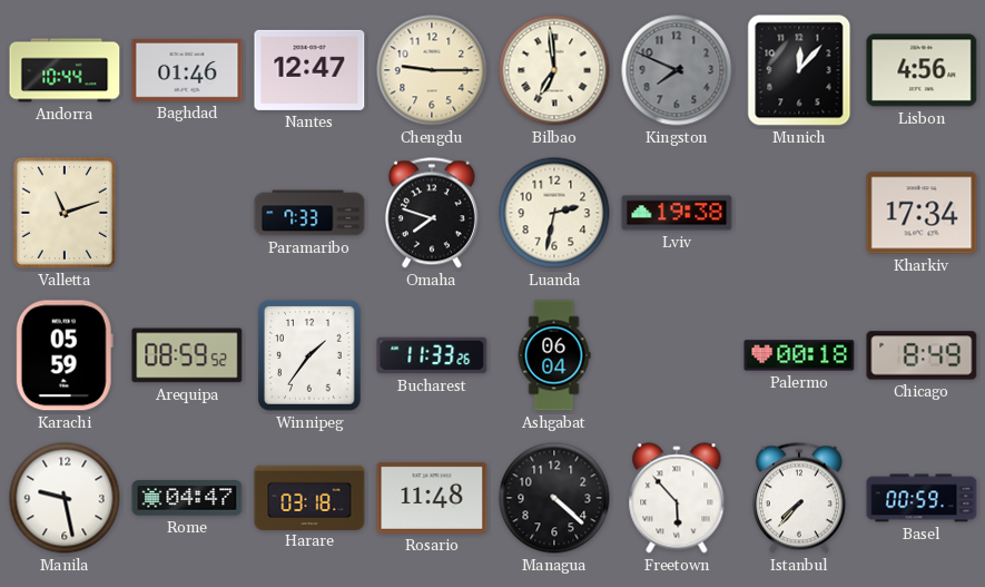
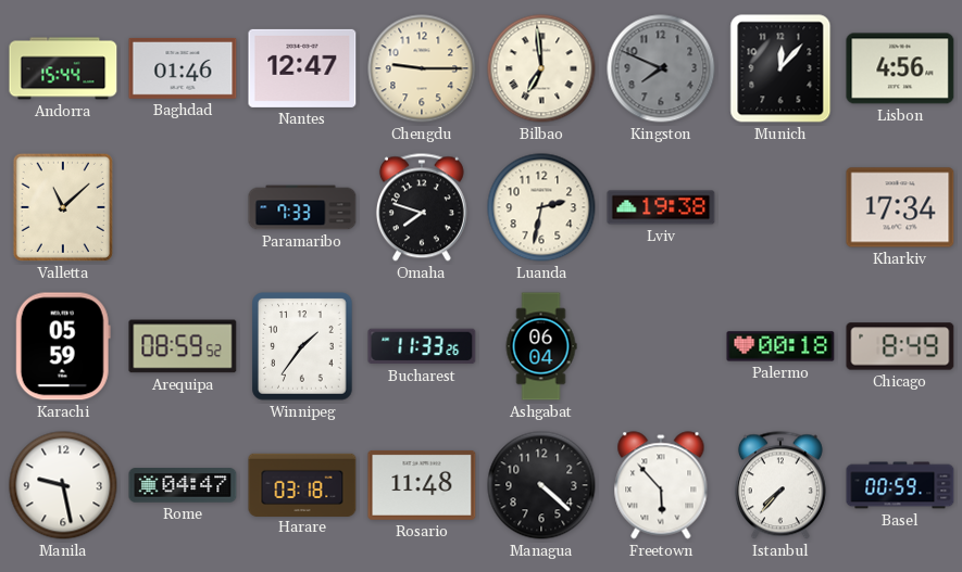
Andorra: 10:44 -> 15:44
Valletta: 11:12 -> 11:08
